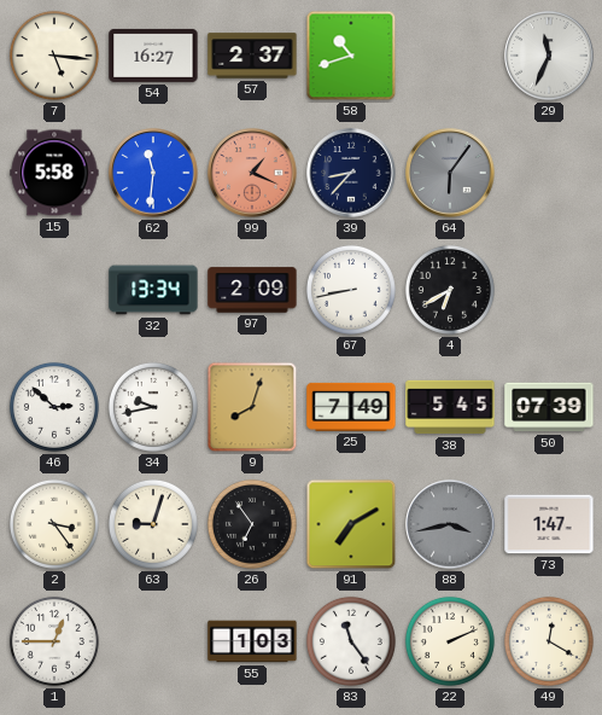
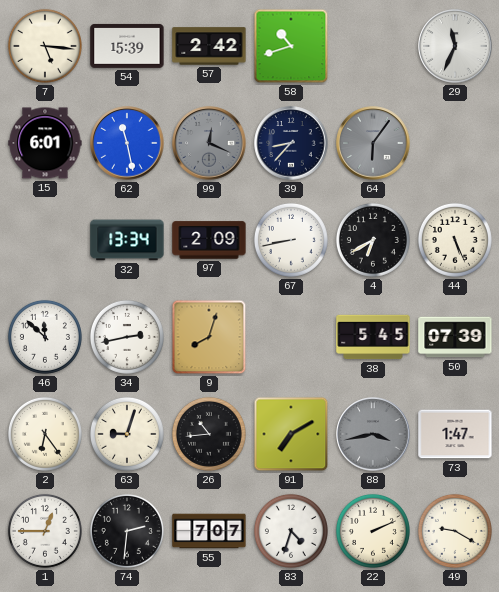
54: 16:27 -> 15:39
57: 2:37 -> 2:42
15: 5:58 -> 6:01
62: 11:31 -> 11:28
99: 1:19 -> 12:19
99 dial: salmon -> grey
44: none -> 5:26
46: 2:52 -> 11:52
34: 9:43 -> 2:43
25: 7:49 -> none
2: 3:24 -> 6:24
26: 6:54 -> 10:44
74: none -> 2:31
55: 1:03 -> 7:07
83: 11:24 -> 4:33
49: 12:20 -> 9:20
